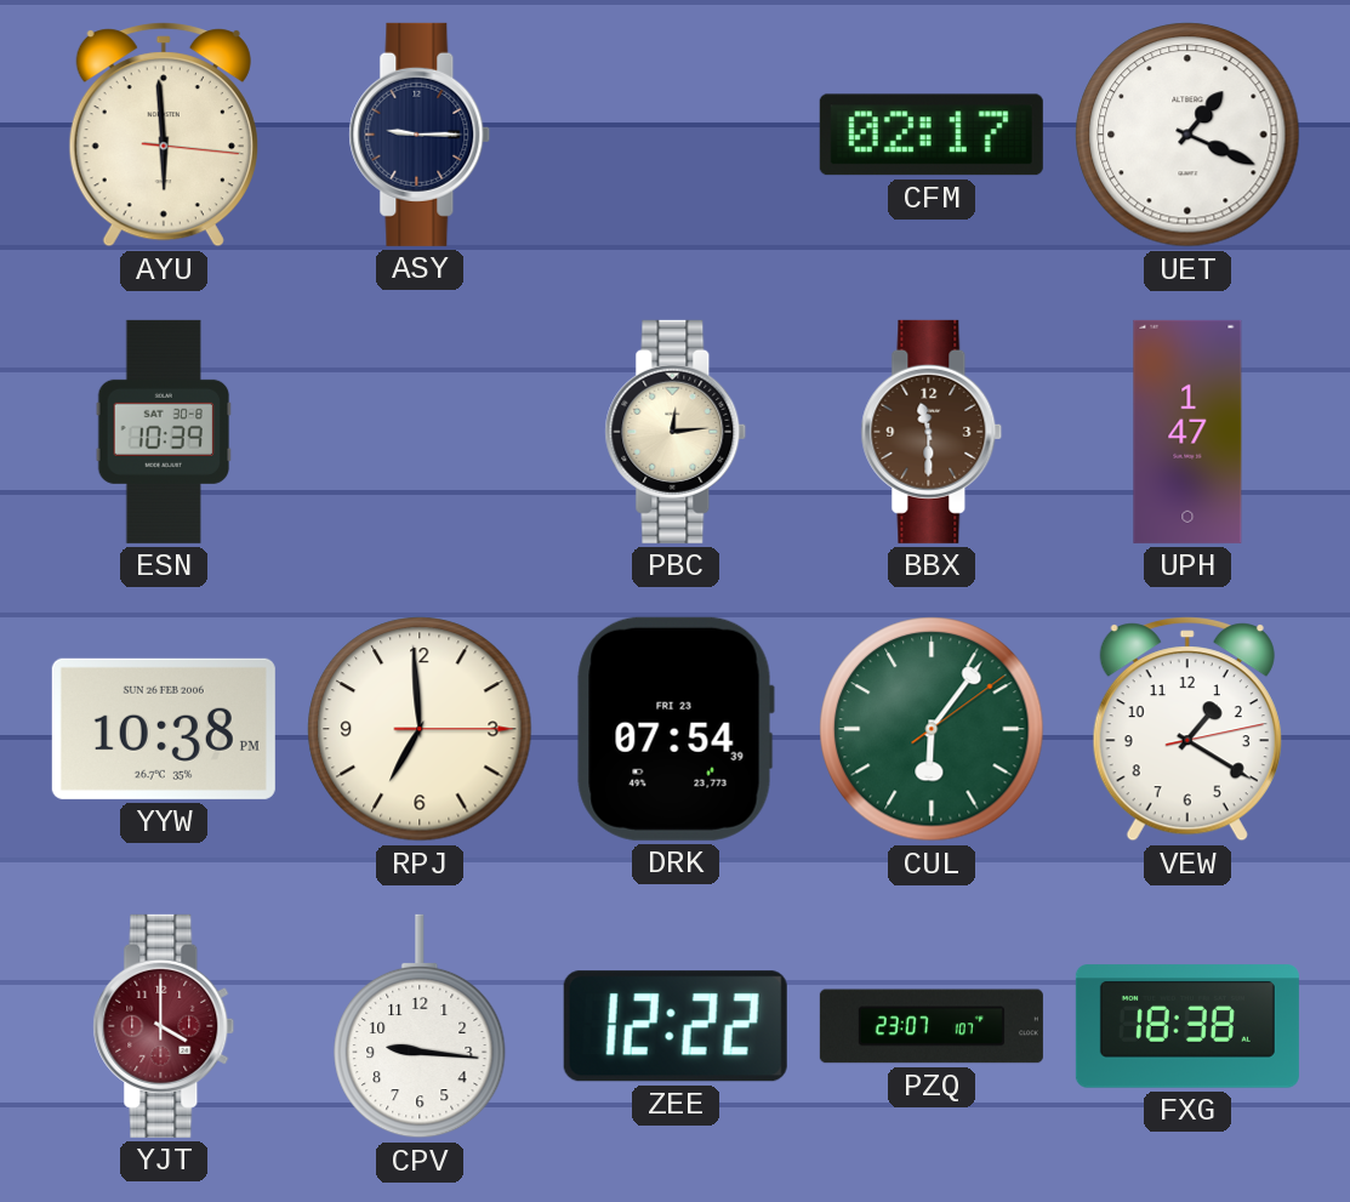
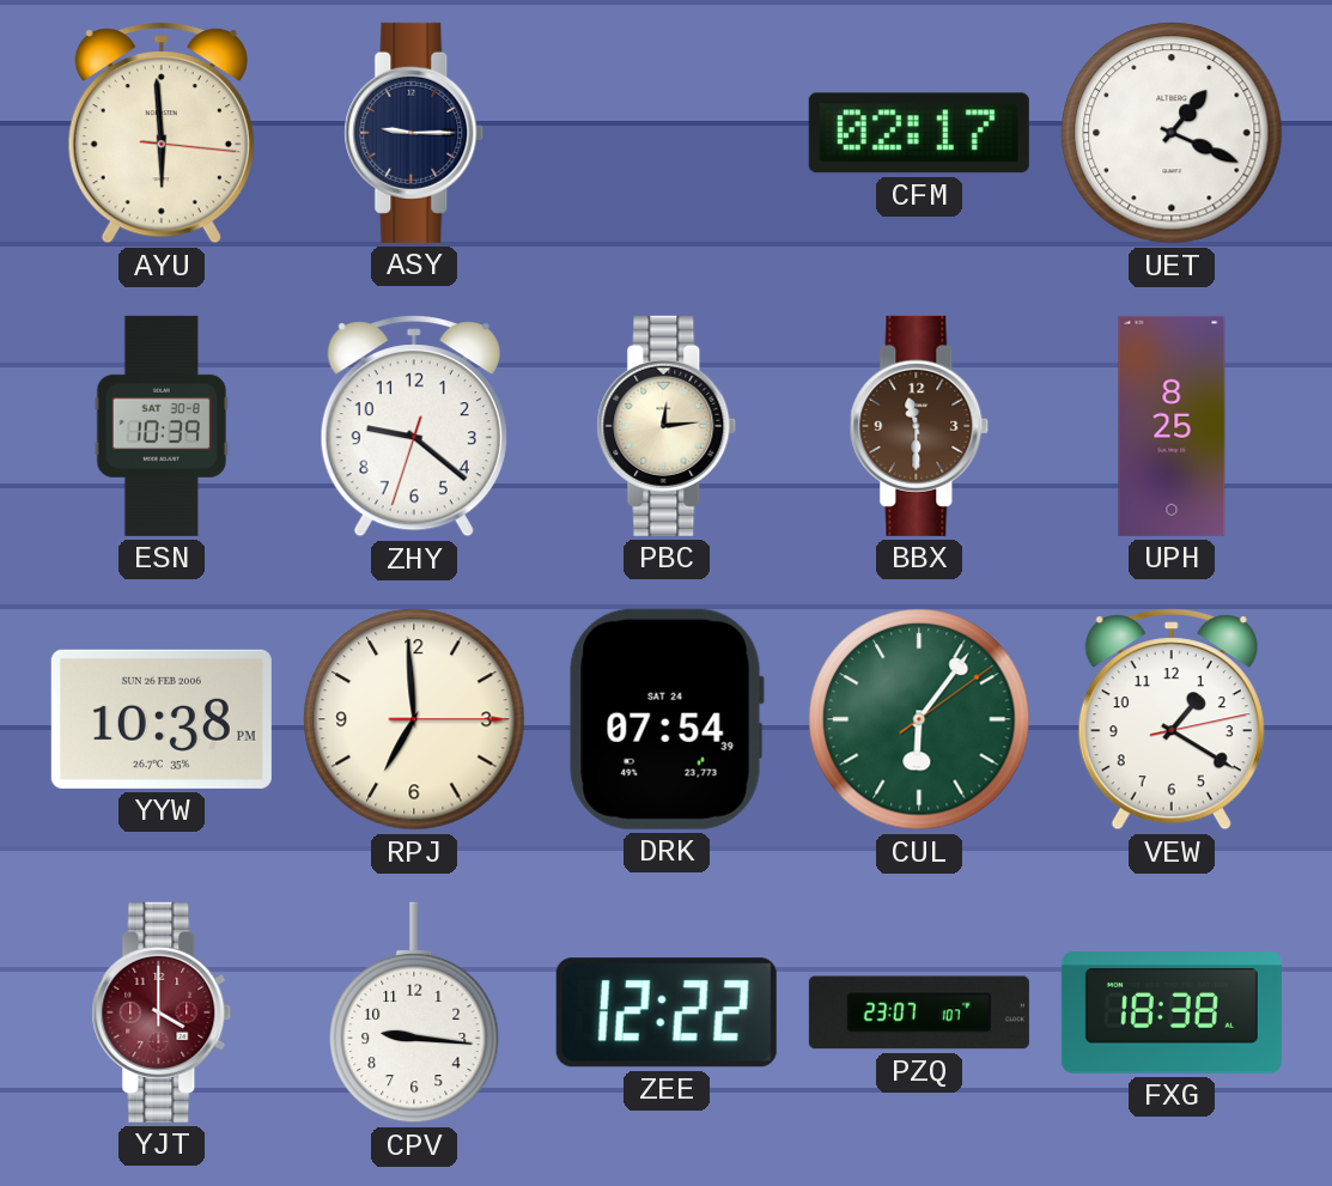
ZHY: none -> 9:21
UPH: 1:47 -> 8:25
DRK date: FRI 23 -> SAT 24
